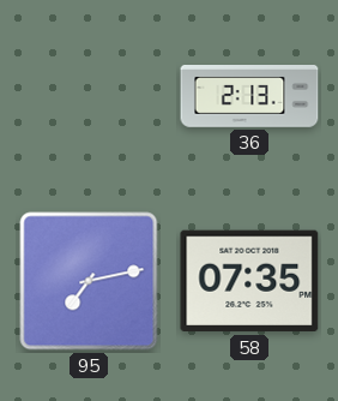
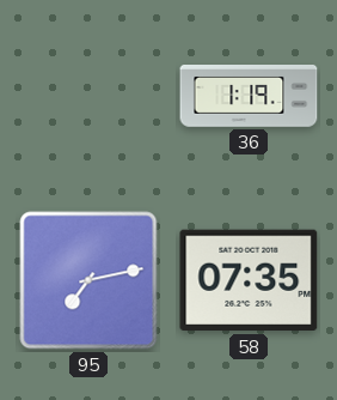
36: 2:13 -> 1:19
